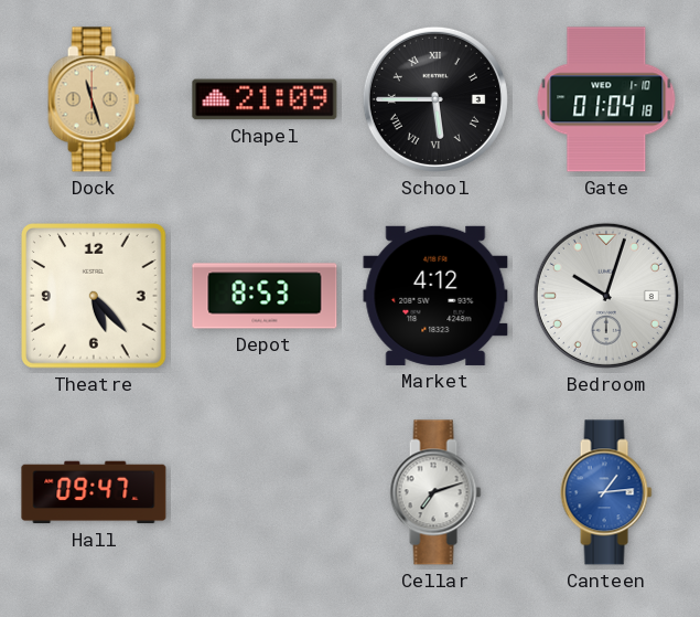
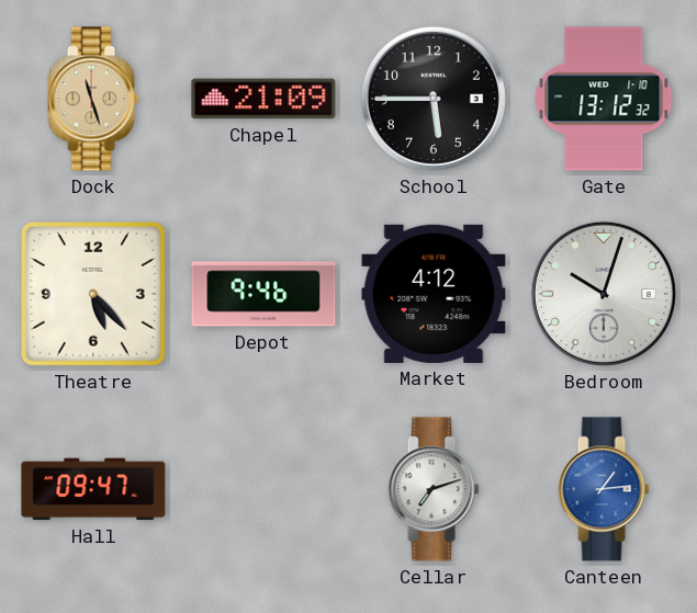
School numerals: Roman -> Arabic
Gate: 01:04 -> 13:12
Depot: 8:53 -> 9:46
